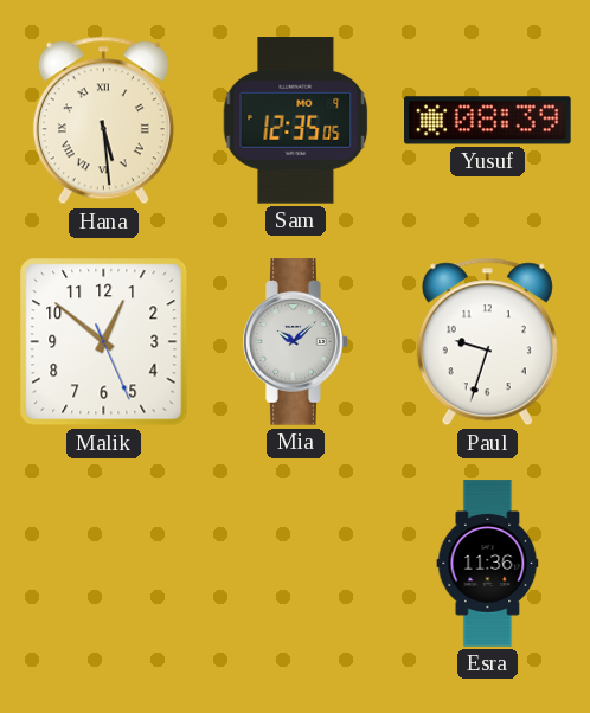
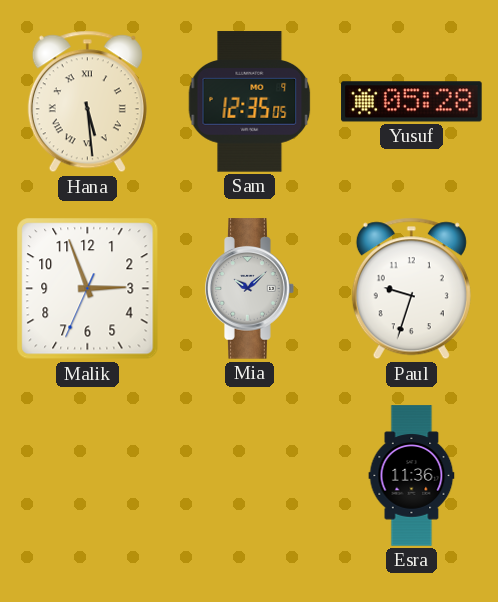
Yusuf: 08:39 -> 05:28
Malik: 12:51 -> 2:56
